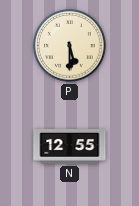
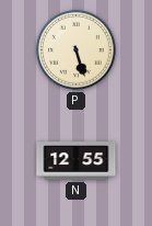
P: 5:30 -> 5:27
